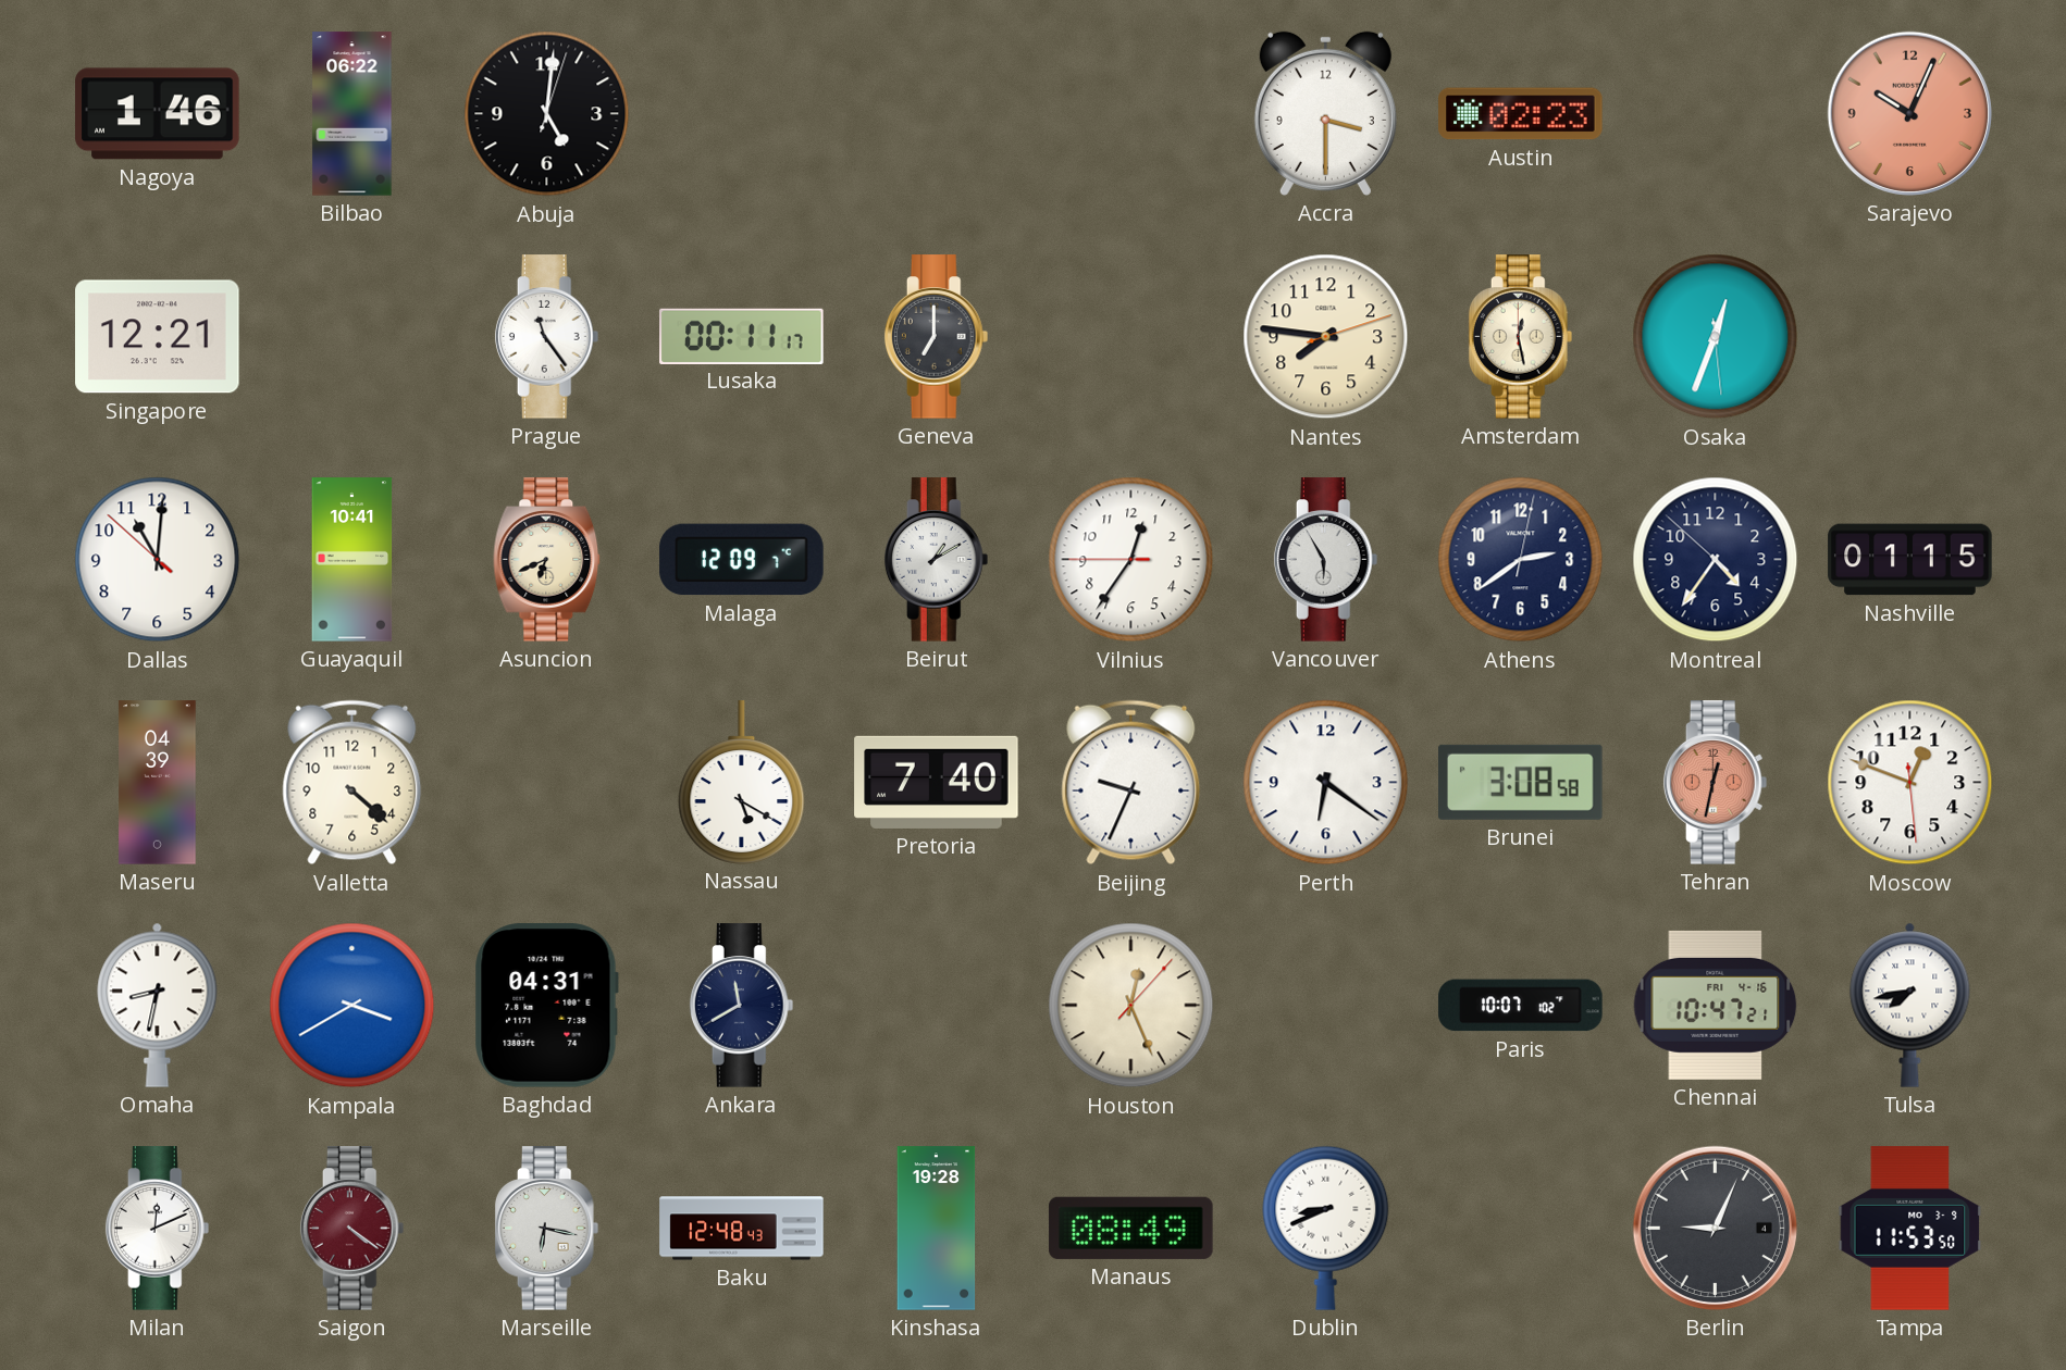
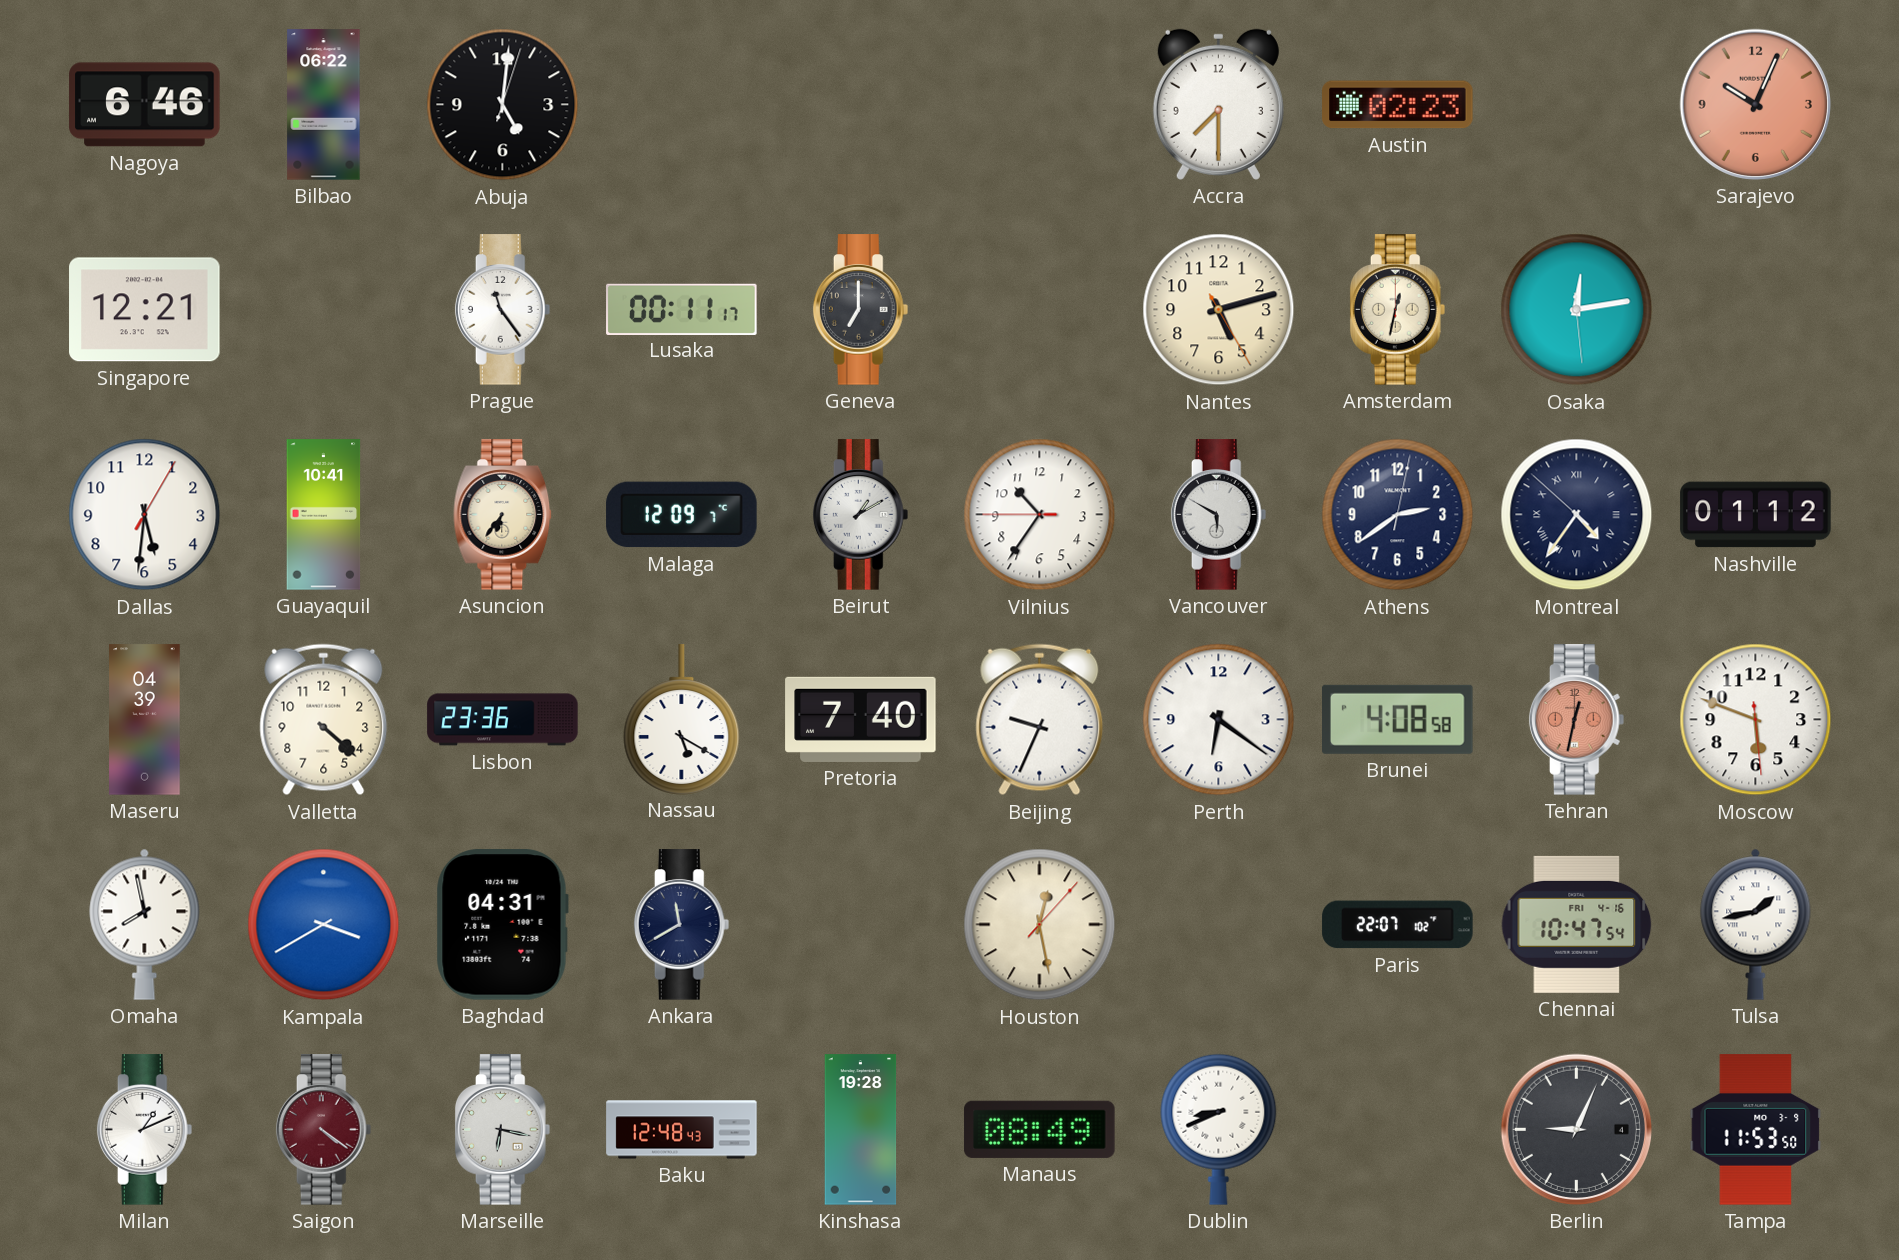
Nagoya: 1:46 -> 6:46
Accra: 3:30 -> 7:30
Nantes: 7:46 -> 5:12
Amsterdam: 12:28 -> 12:32
Osaka: 12:33 -> 12:13
Dallas: 11:00 -> 5:31
Asuncion: 6:41 -> 6:36
Vilnius: 12:35 -> 10:35
Vancouver: 5:55 -> 5:50
Montreal numerals: Arabic -> Roman
Nashville: 01:15 -> 01:12
Lisbon: none -> 23:36
Brunei: 3:08 -> 4:08
Moscow: 12:48 -> 5:48
Omaha: 8:32 -> 7:58
Houston: 12:26 -> 12:28
Paris: 10:07 -> 22:07
Chennai: 10:47:21 -> 10:47:54
Tulsa: 7:43 -> 1:43
Milan: 12:11 -> 1:11
